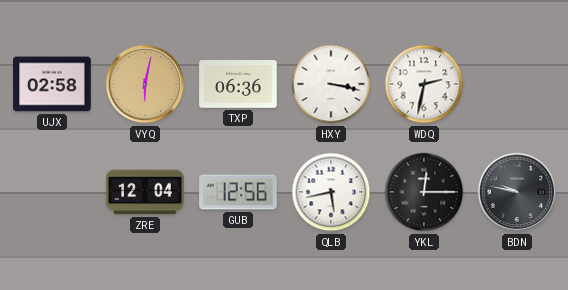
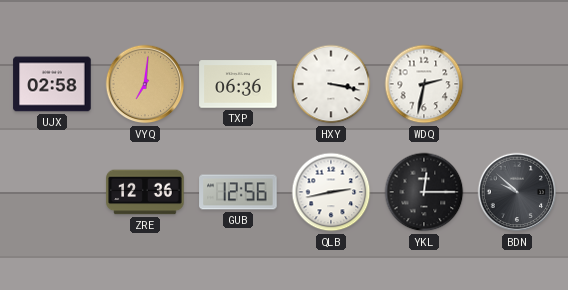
VYQ: 6:02 -> 7:01
ZRE: 12:04 -> 12:36
QLB: 5:43 -> 2:43
BDN: 9:47 -> 9:52
